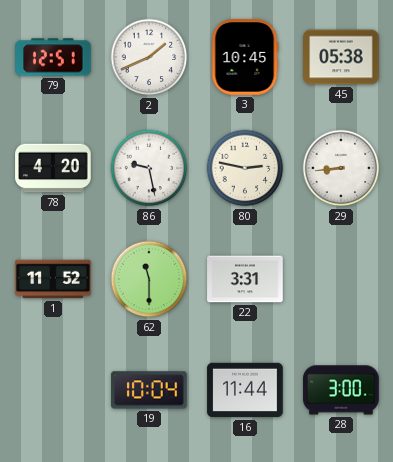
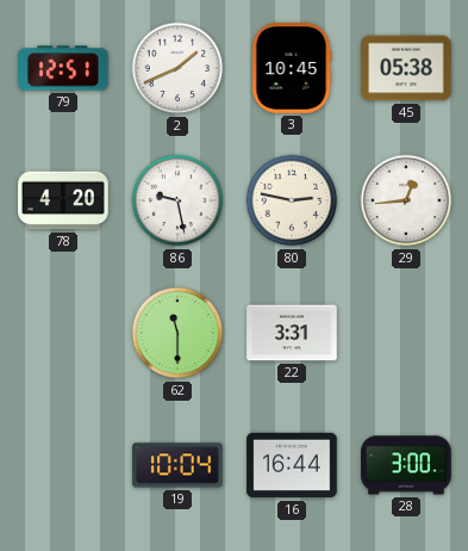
29: 8:44 -> 12:44
1: 11:52 -> none
16: 11:44 -> 16:44
